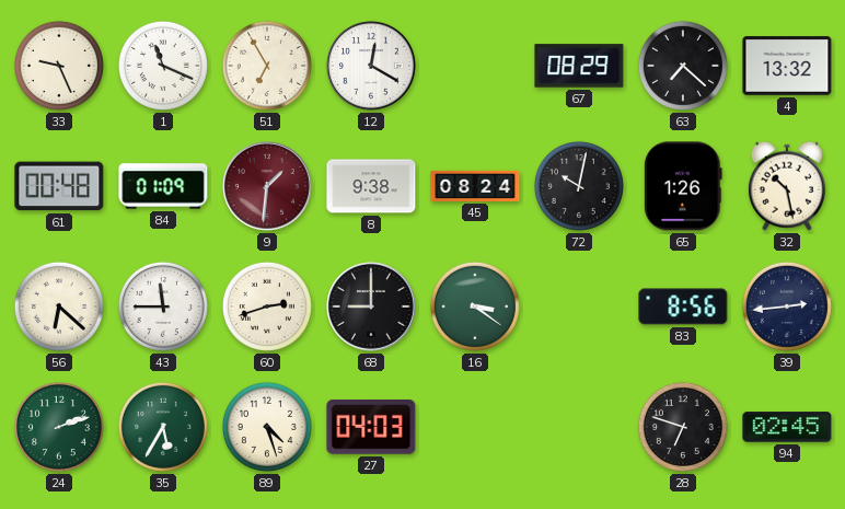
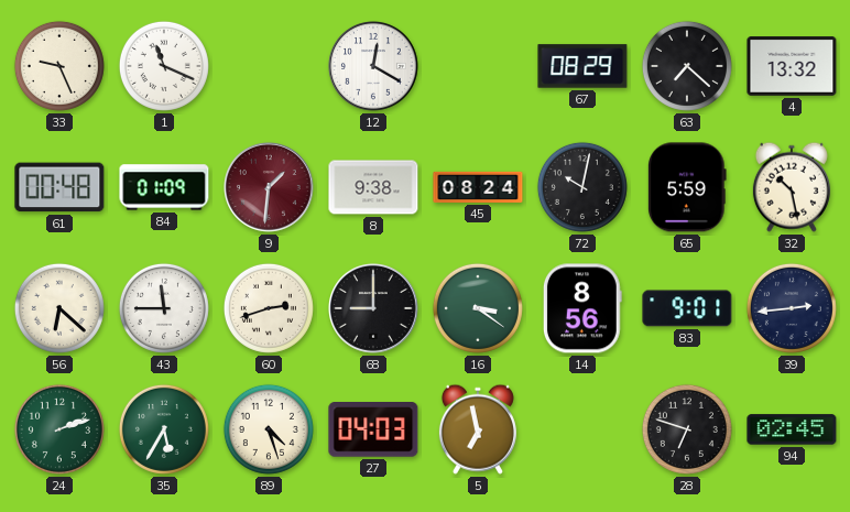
51: 6:55 -> none
65: 1:26 -> 5:59
14: none -> 8:56
83: 8:56 -> 9:01
5: none -> 6:58
